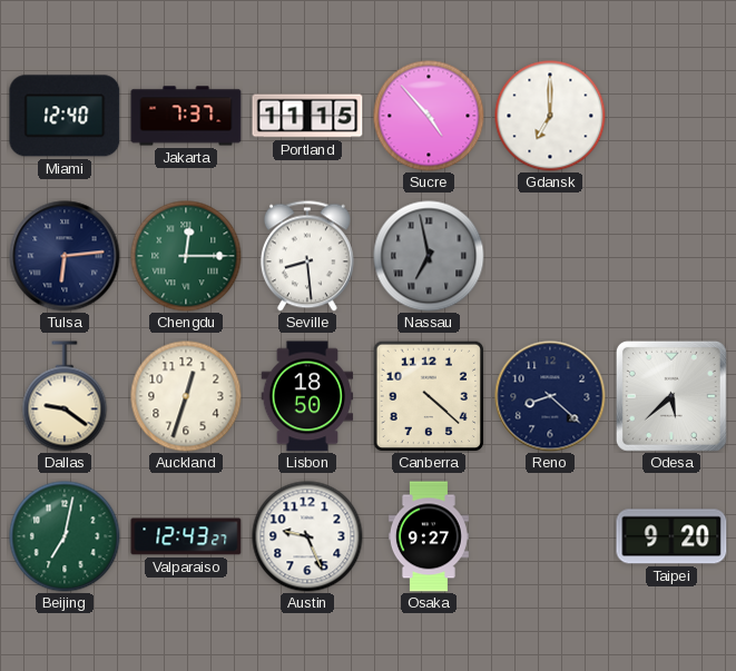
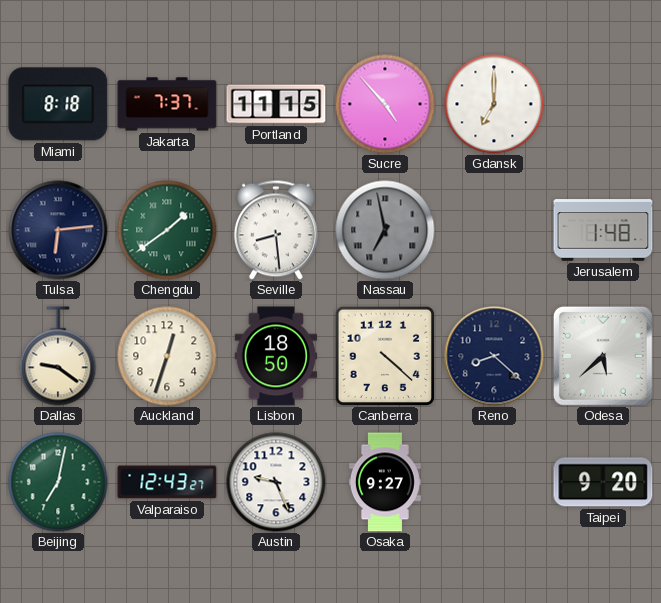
Miami: 12:40 -> 8:18
Chengdu: 12:15 -> 1:39
Jerusalem: none -> 1:48
